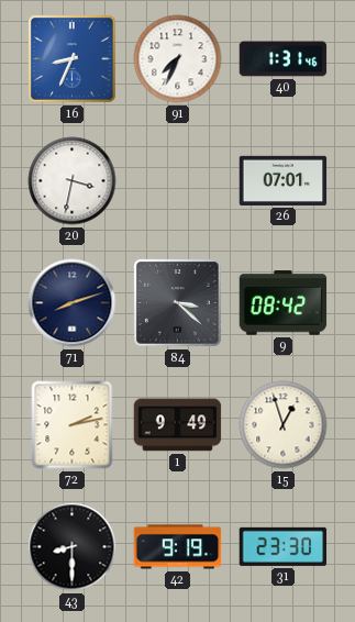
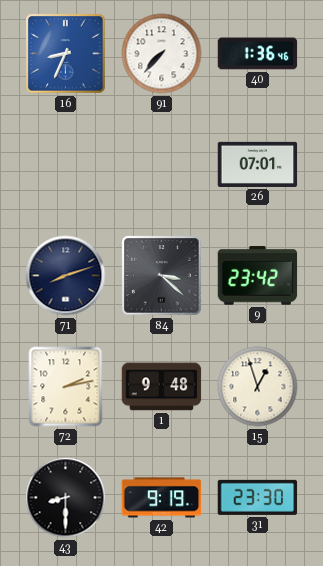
91: 7:34 -> 7:37
40: 1:31 -> 1:36
20: 3:32 -> none
9: 08:42 -> 23:42
1: 9:49 -> 9:48
